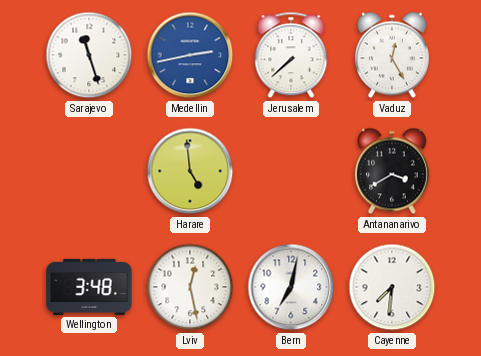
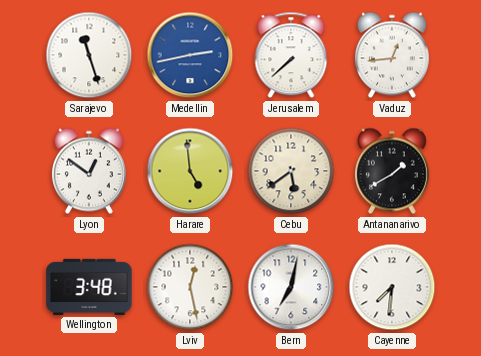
Vaduz: 12:25 -> 12:44
Lyon: none -> 12:51
Cebu: none -> 5:39
Antananarivo: 3:40 -> 1:40
